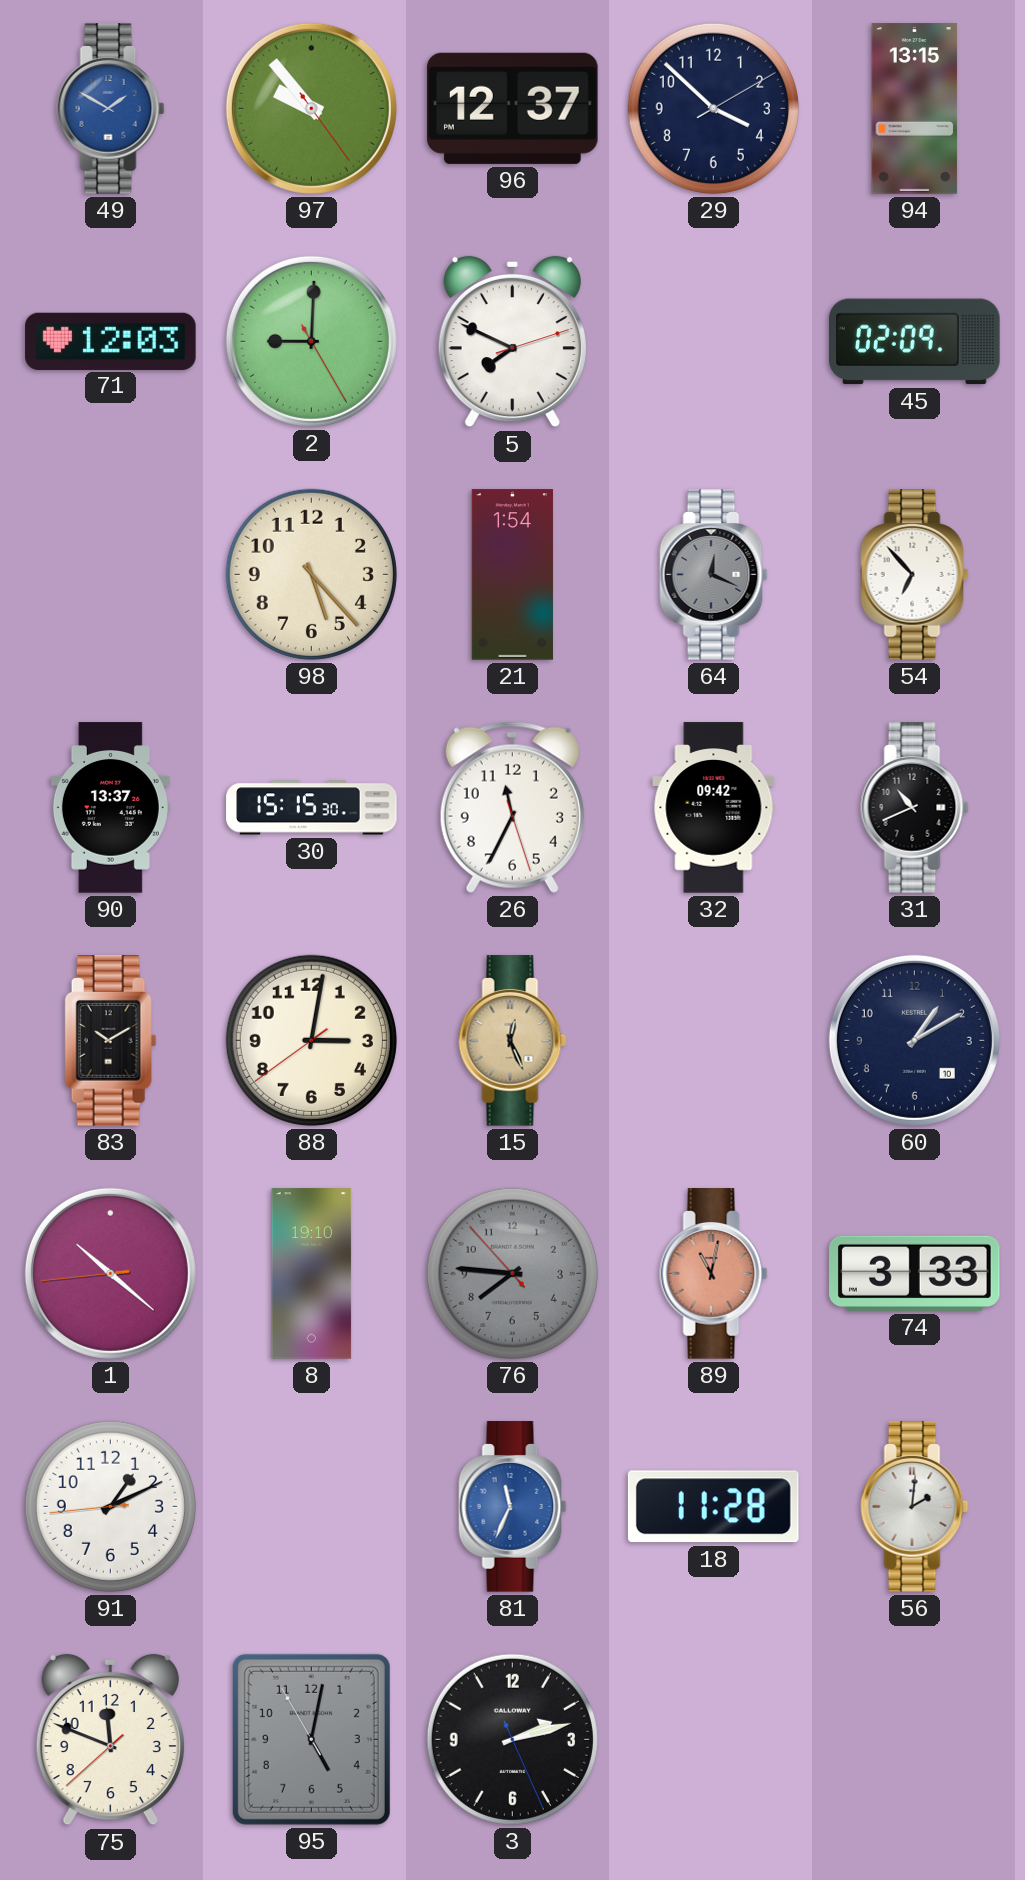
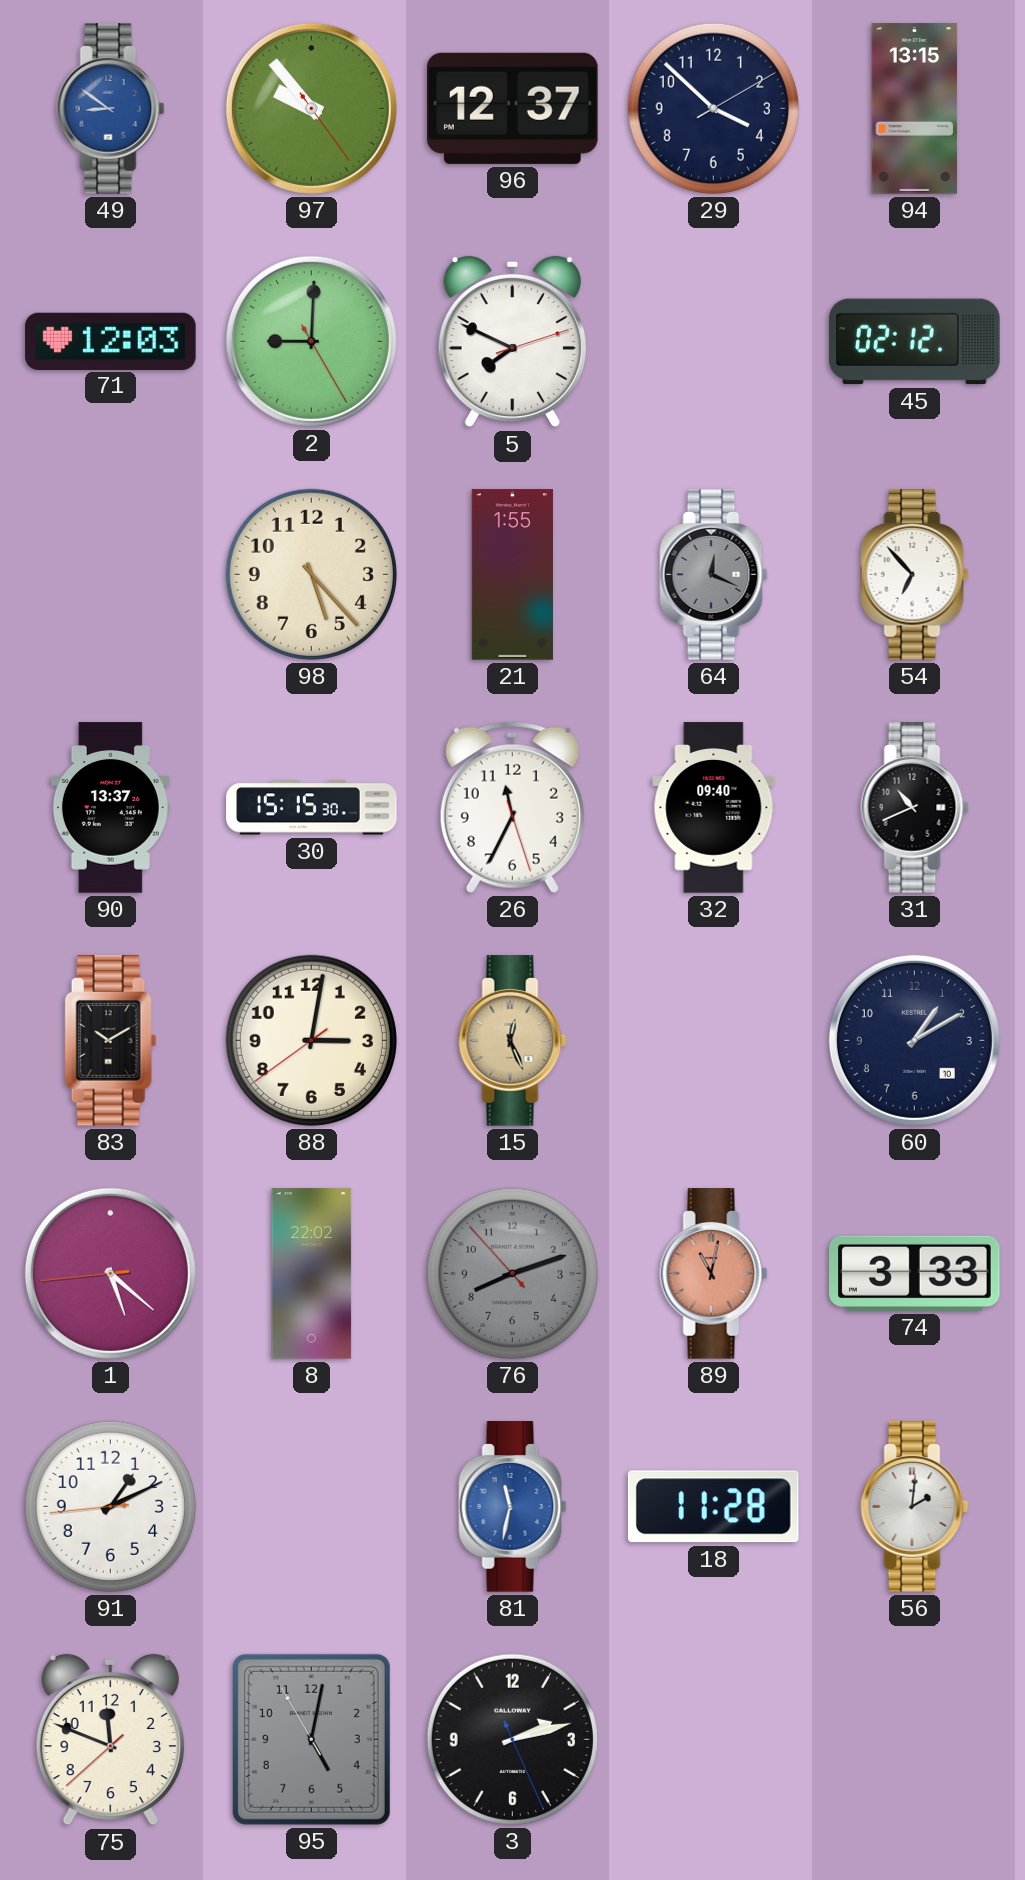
49: 1:50 -> 8:51
45: 02:09 -> 02:12
21: 1:54 -> 1:55
32: 09:42 -> 09:40
1: 10:21 -> 5:21
8: 19:10 -> 22:02
76: 7:45 -> 8:11
81: 11:34 -> 11:32
